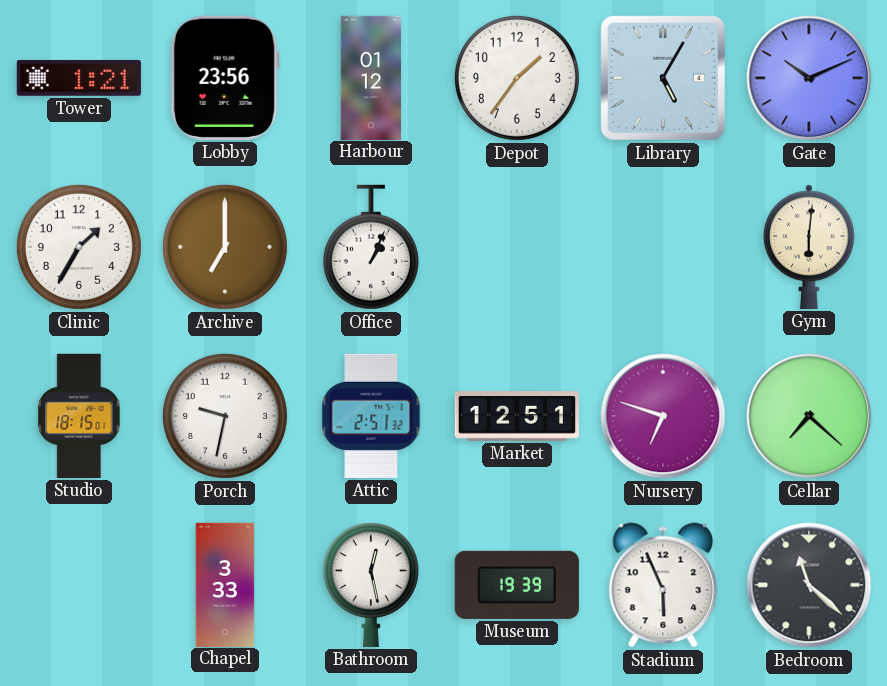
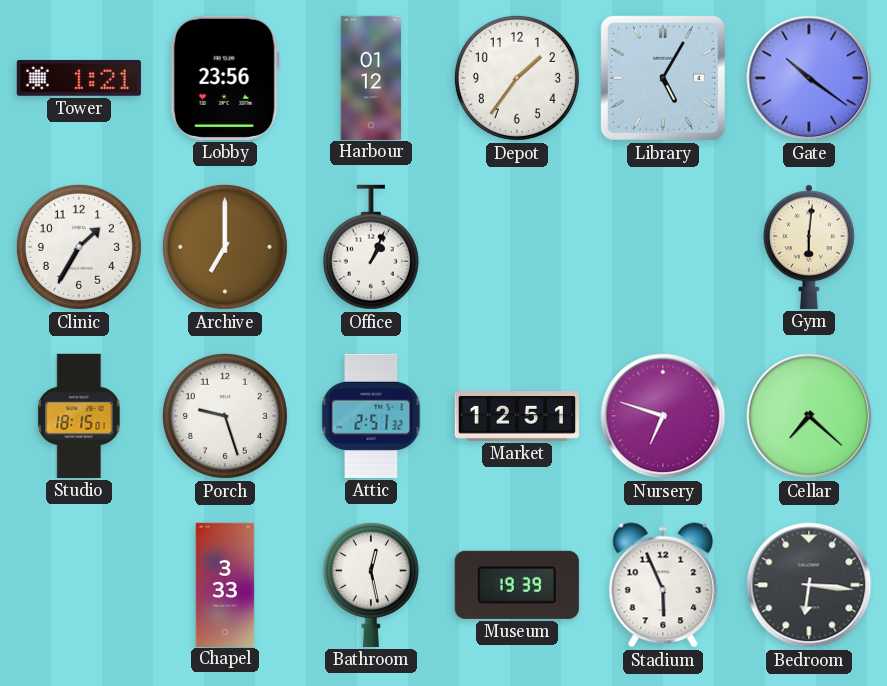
Gate: 10:11 -> 10:21
Porch: 9:32 -> 9:27
Bedroom: 11:22 -> 6:16
